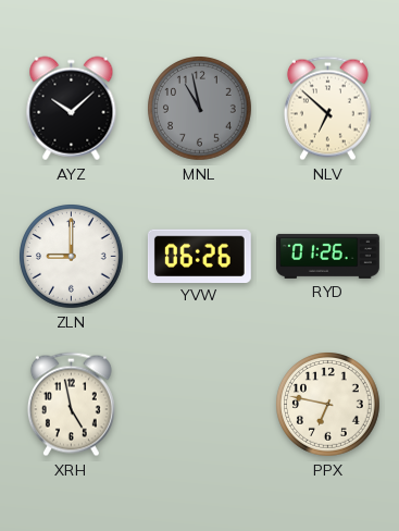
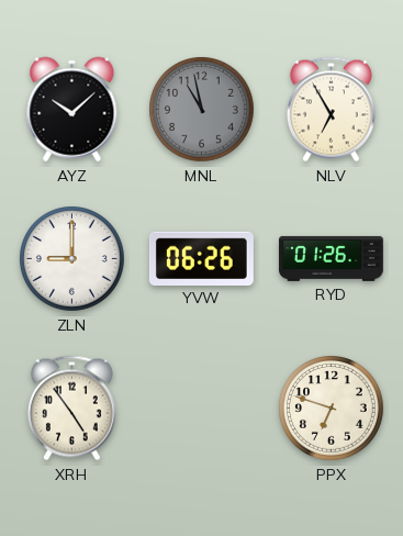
NLV: 6:52 -> 6:55
XRH: 4:58 -> 4:54
PPX: 6:47 -> 6:48
